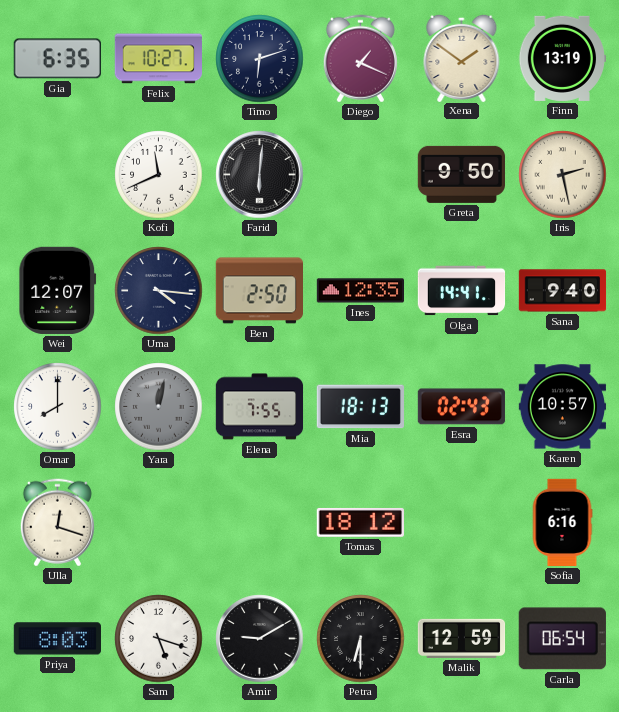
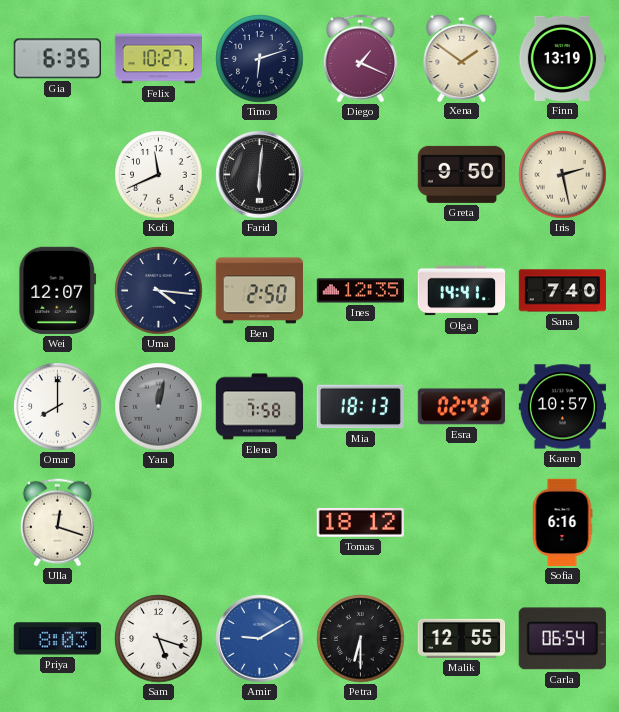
Sana: 9:40 -> 7:40
Elena: 7:55 -> 7:58
Amir dial: black -> blue
Malik: 12:59 -> 12:55
